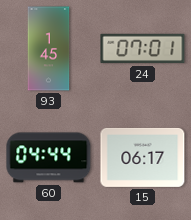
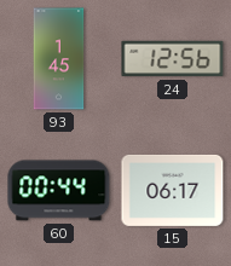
24: 07:01 -> 12:56
60: 04:44 -> 00:44
